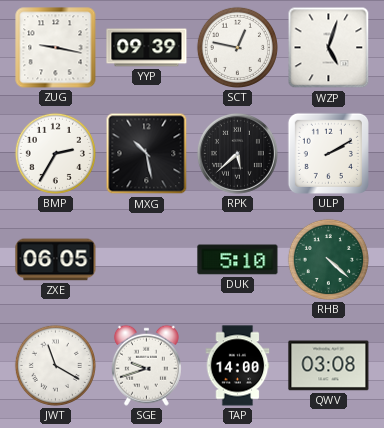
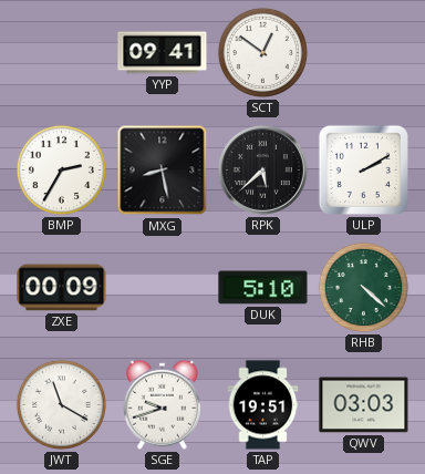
ZUG: 9:17 -> none
YYP: 09:39 -> 09:41
SCT: 12:47 -> 12:51
WZP: 5:03 -> none
MXG: 10:28 -> 8:28
ZXE: 06:05 -> 00:09
TAP: 14:00 -> 19:51
QWV: 03:08 -> 03:03
